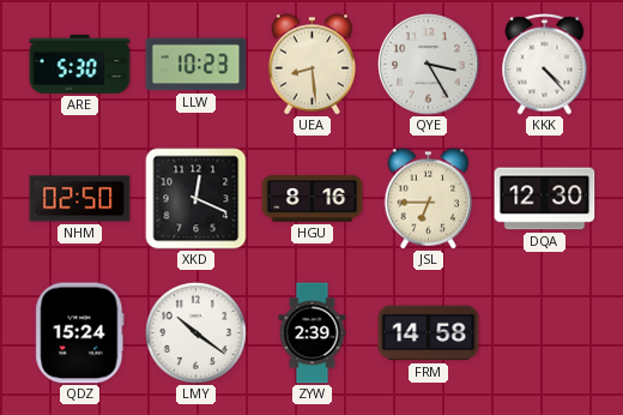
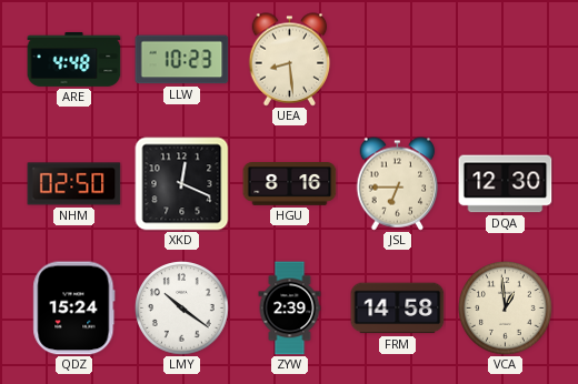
ARE: 5:30 -> 4:48
QYE: 3:25 -> none
KKK: 4:23 -> none
VCA: none -> 12:59
